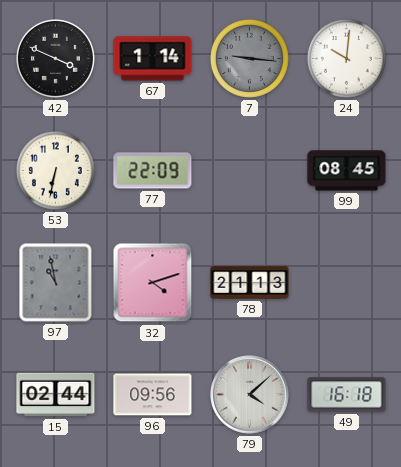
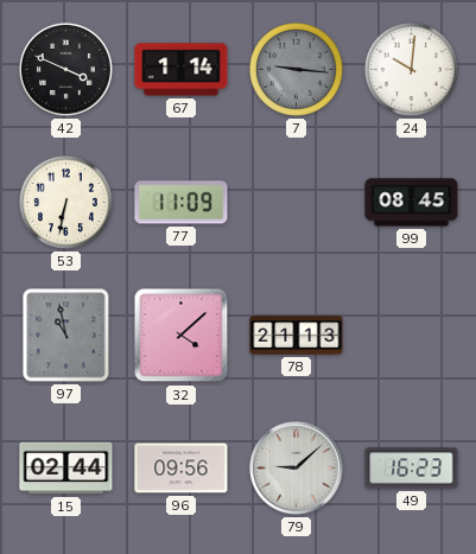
77: 22:09 -> 11:09
32: 4:12 -> 4:08
79: 4:08 -> 9:08
49: 16:18 -> 16:23
